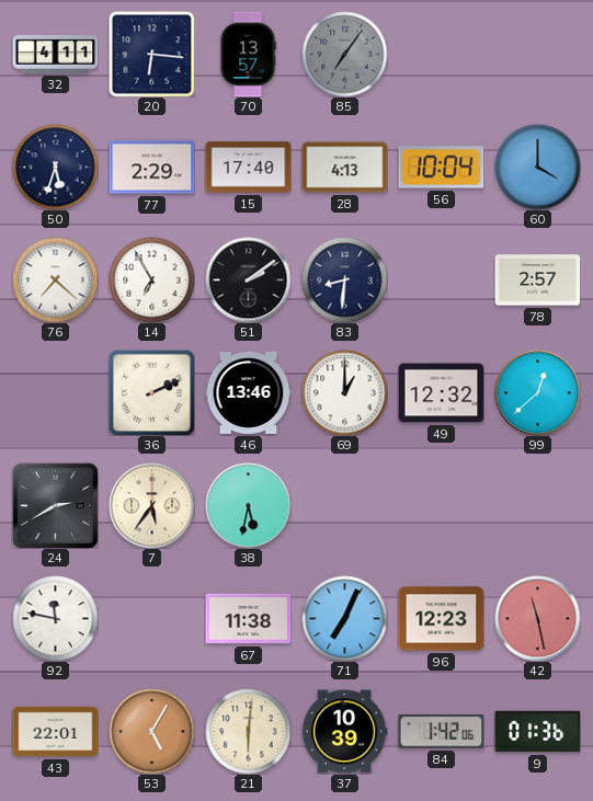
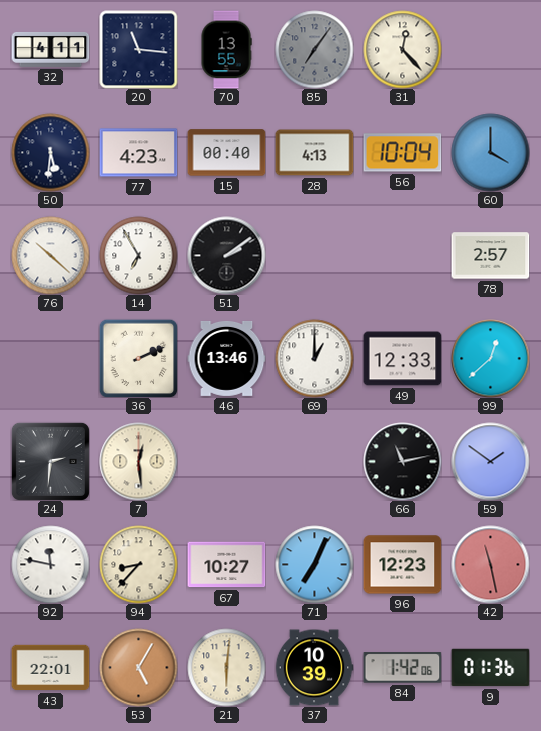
20: 6:16 -> 11:16
70: 13:57 -> 13:55
31: none -> 12:23
50: 5:33 -> 5:31
77: 2:29 -> 4:23
15: 17:40 -> 00:40
76: 7:22 -> 10:22
83: 8:31 -> none
49: 12:32 -> 12:33
24: 2:40 -> 2:31
7: 5:36 -> 12:29
38: 5:32 -> none
66: none -> 11:13
59: none -> 1:51
94: none -> 8:37
67: 11:38 -> 10:27
